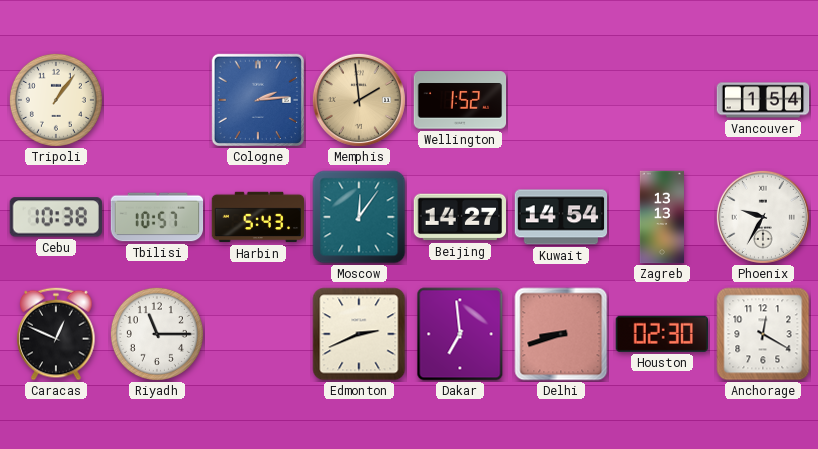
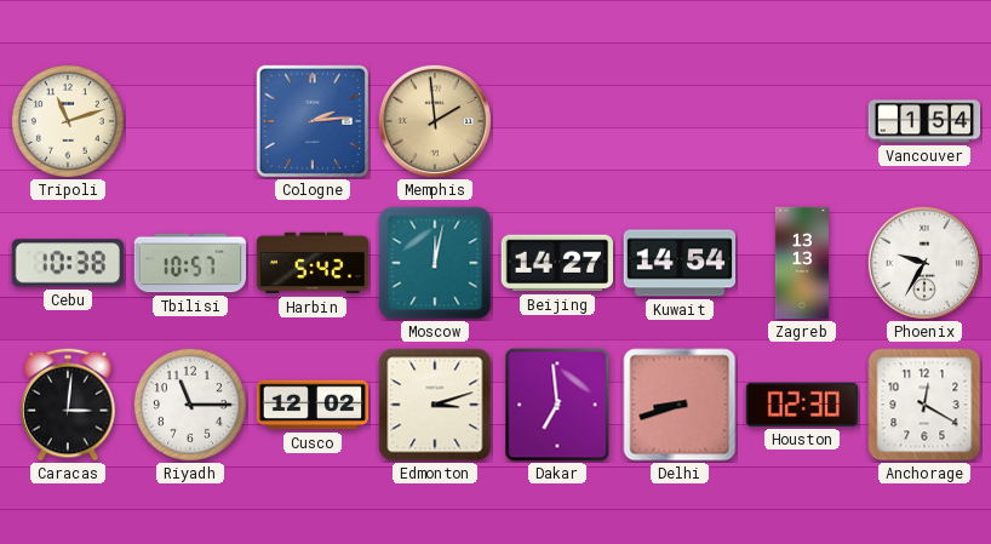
Tripoli: 1:06 -> 11:12
Wellington: 1:52 -> none
Harbin: 5:43 -> 5:42
Moscow: 12:06 -> 12:02
Caracas: 12:49 -> 3:01
Cusco: none -> 12:02
Edmonton: 2:41 -> 3:12
